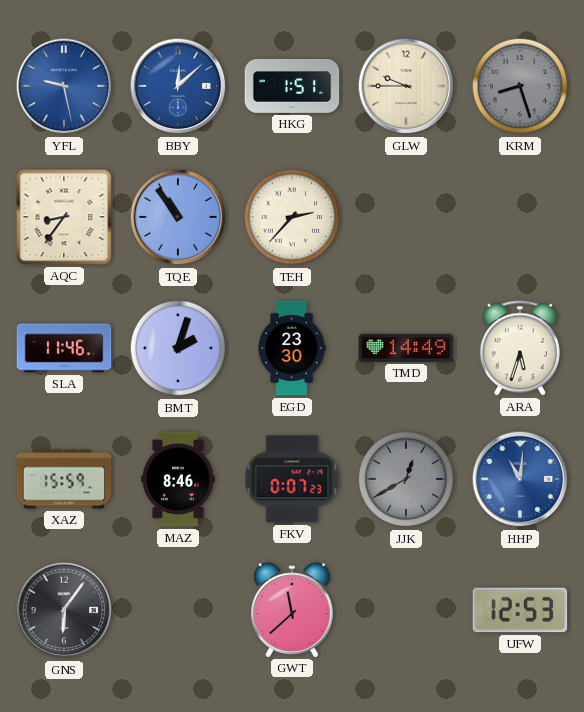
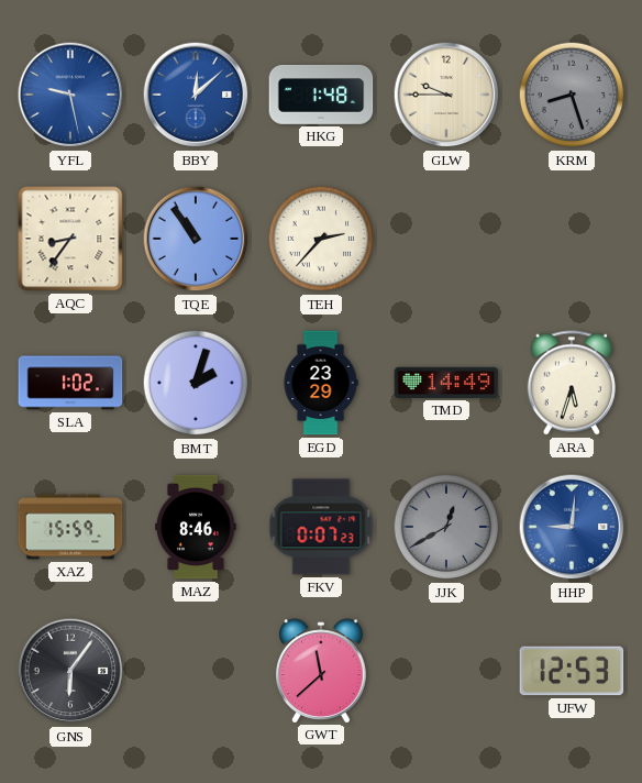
HKG: 1:51 -> 1:48
SLA: 11:46 -> 1:02
EGD: 23:30 -> 23:29
HHP: 11:01 -> 9:01
